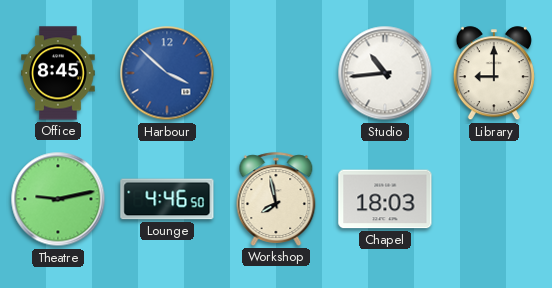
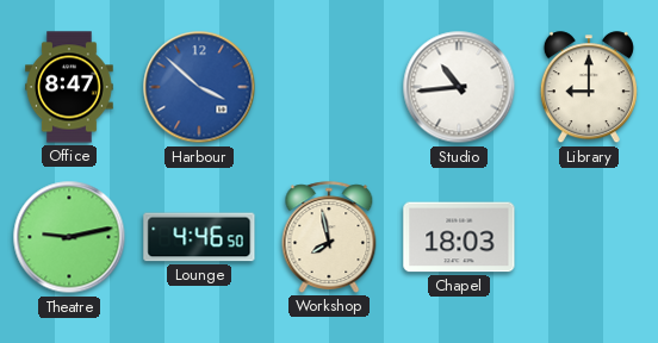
Office: 8:45 -> 8:47
